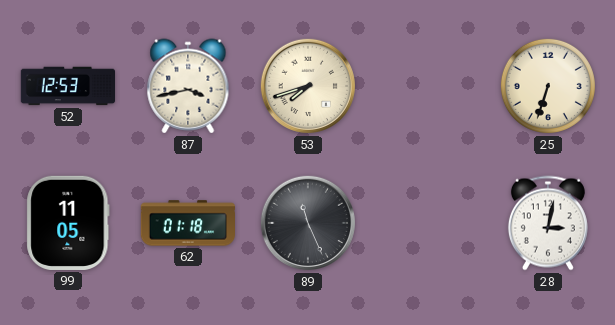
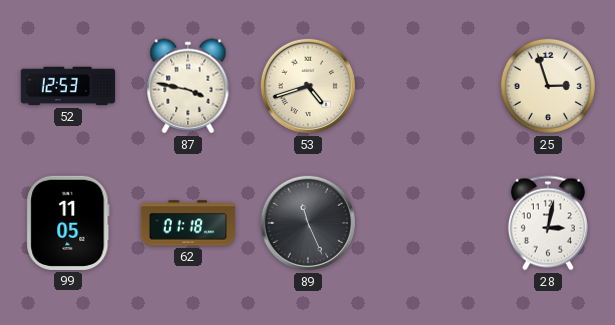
87: 3:43 -> 3:47
53: 7:42 -> 4:42
25: 6:33 -> 2:57
